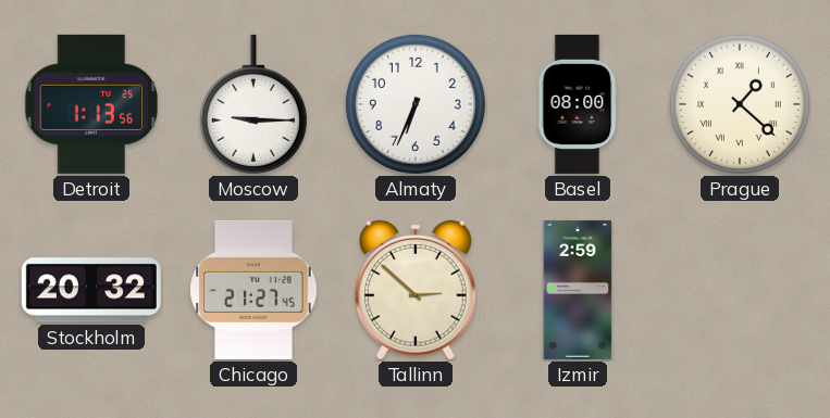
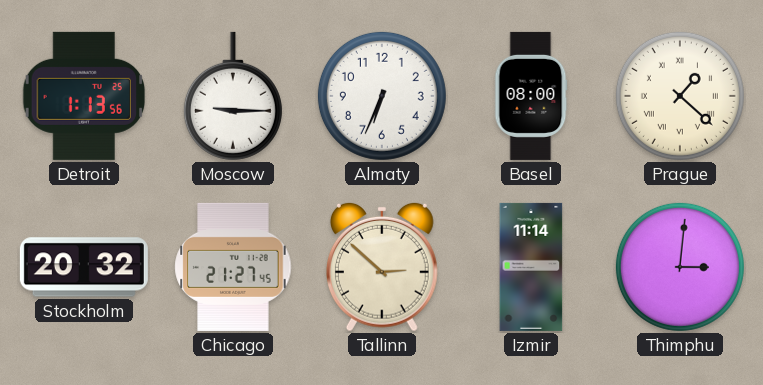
Izmir: 2:59 -> 11:14
Thimphu: none -> 3:01
